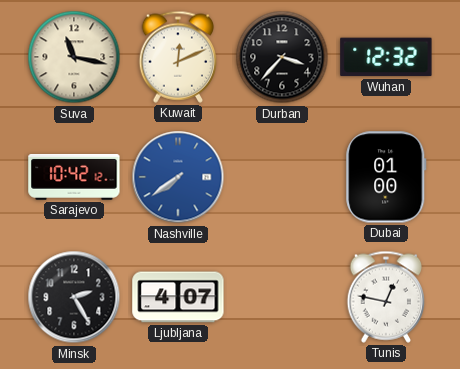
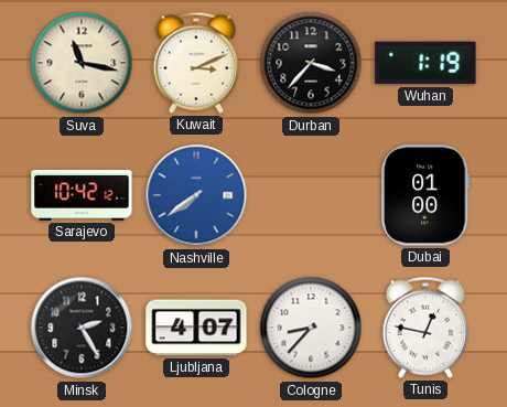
Kuwait: 12:11 -> 3:11
Wuhan: 12:32 -> 1:19
Cologne: none -> 8:37
